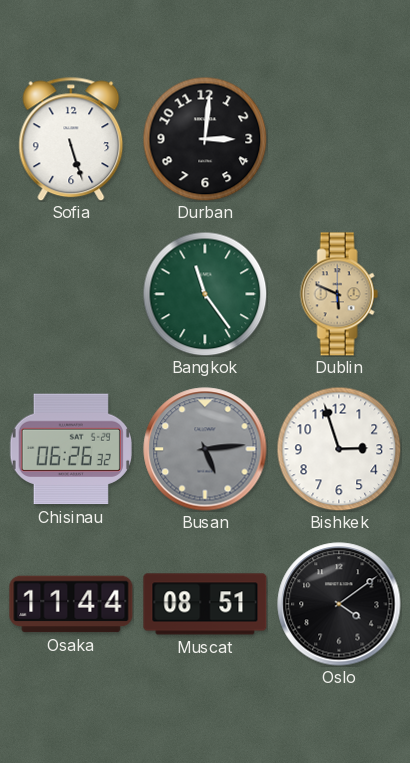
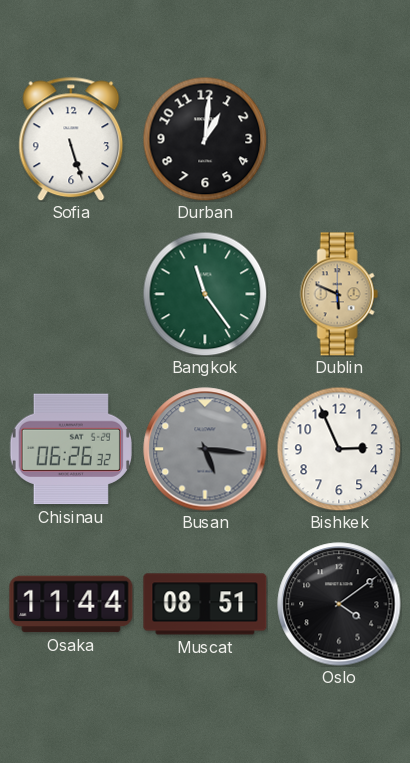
Durban: 3:01 -> 1:01
Busan: 5:14 -> 5:16
Bishkek: 2:57 -> 2:56
